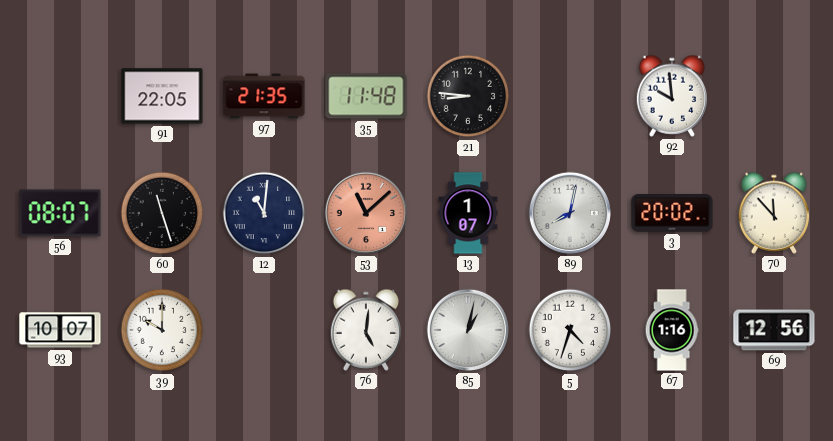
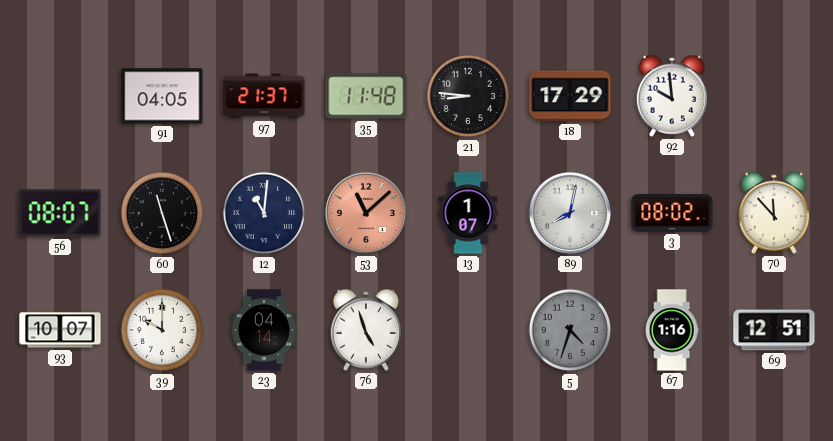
91: 22:05 -> 04:05
97: 21:35 -> 21:37
18: none -> 17:29
3: 20:02 -> 08:02
23: none -> 04:14
76: 5:01 -> 4:57
85: 1:02 -> none
5 dial: white -> grey
69: 12:56 -> 12:51
